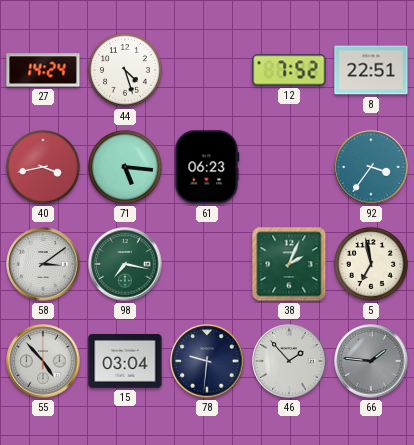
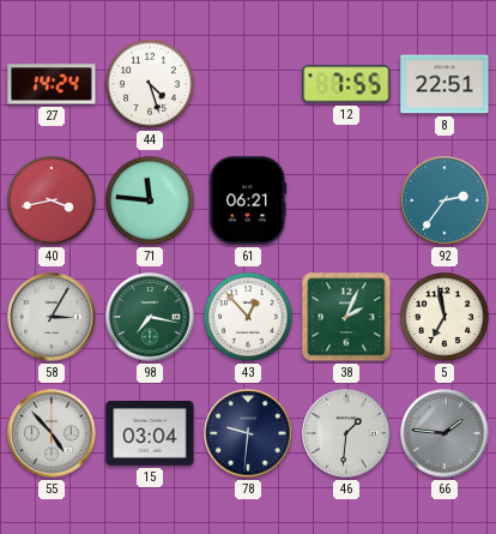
12: 7:52 -> 7:55
71: 5:16 -> 11:46
61: 06:23 -> 06:21
92: 3:36 -> 2:36
58: 3:09 -> 3:05
43: none -> 12:53
46: 1:53 -> 1:31
